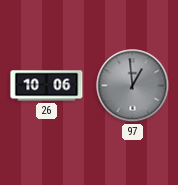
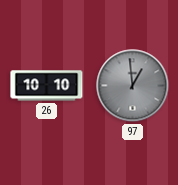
26: 10:06 -> 10:10
